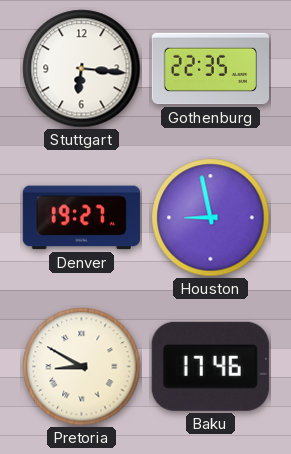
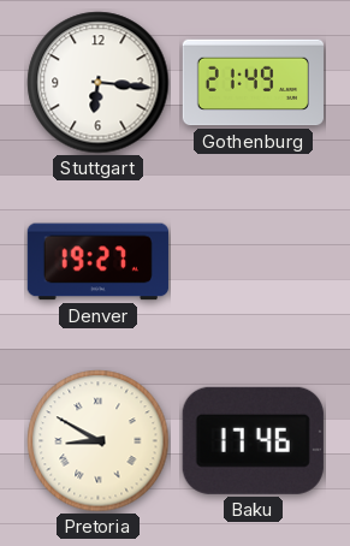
Gothenburg: 22:35 -> 21:49
Houston: 8:58 -> none
